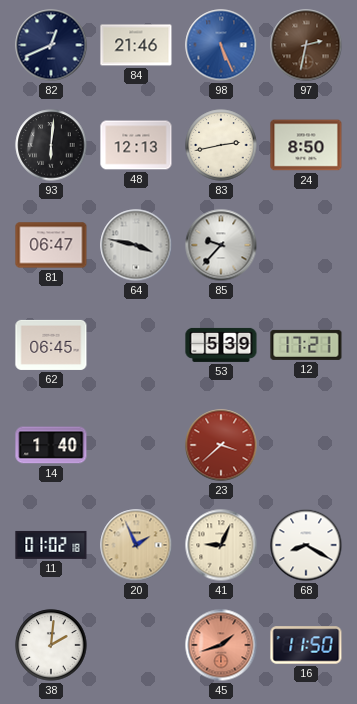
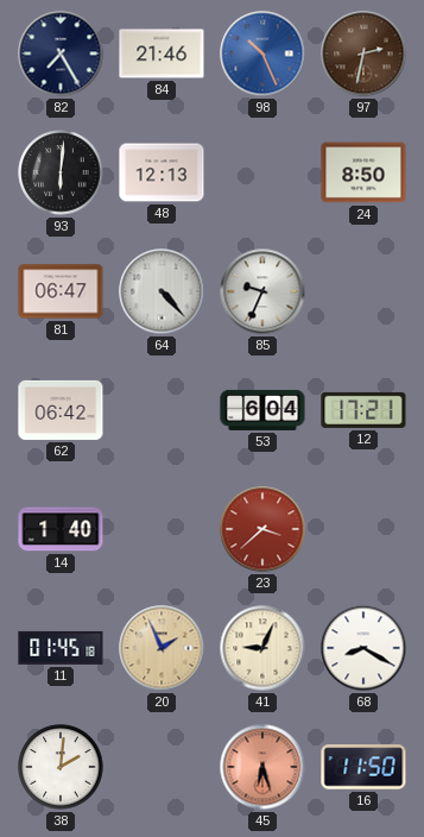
82: 12:41 -> 7:25
98: 5:26 -> 10:26
83: 2:43 -> none
64: 3:47 -> 4:23
85: 9:37 -> 9:34
62: 06:45 -> 06:42
53: 5:39 -> 6:04
11: 01:02 -> 01:45
45: 1:42 -> 6:27
